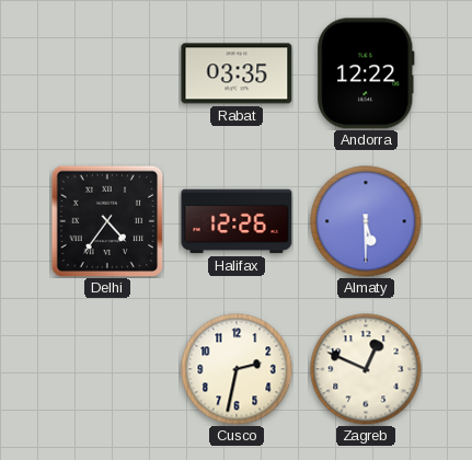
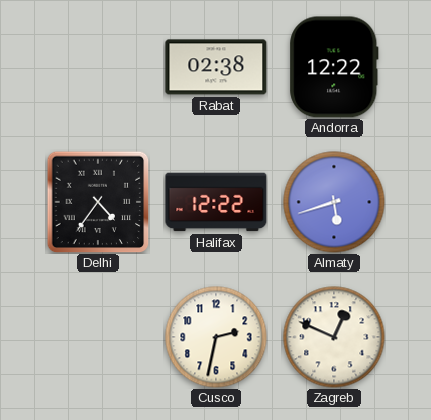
Rabat: 03:35 -> 02:38
Halifax: 12:26 -> 12:22
Almaty: 5:30 -> 5:42
